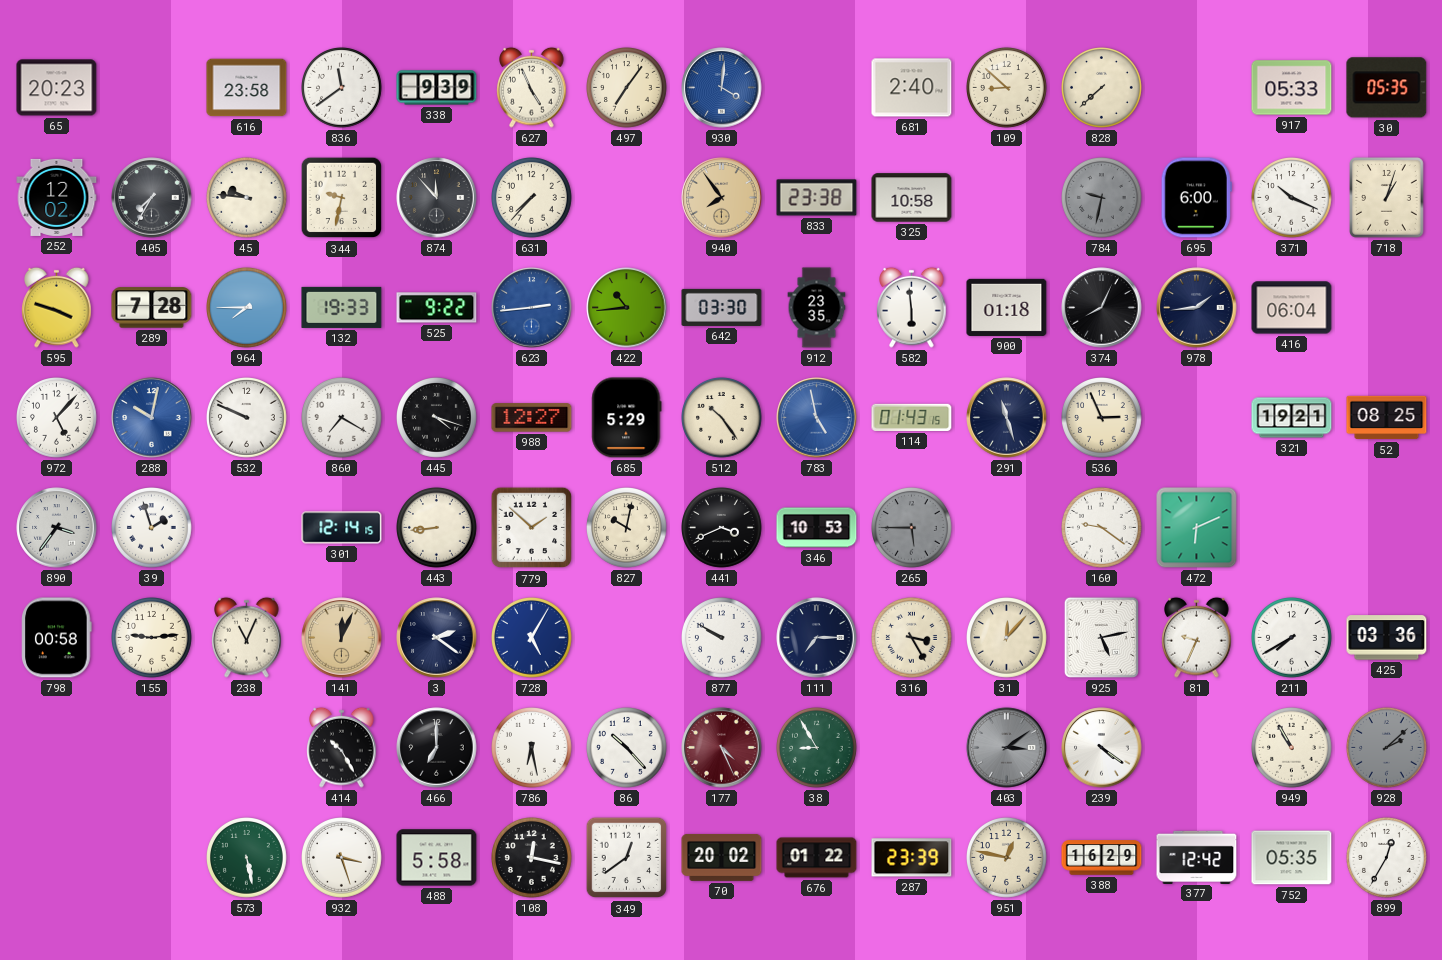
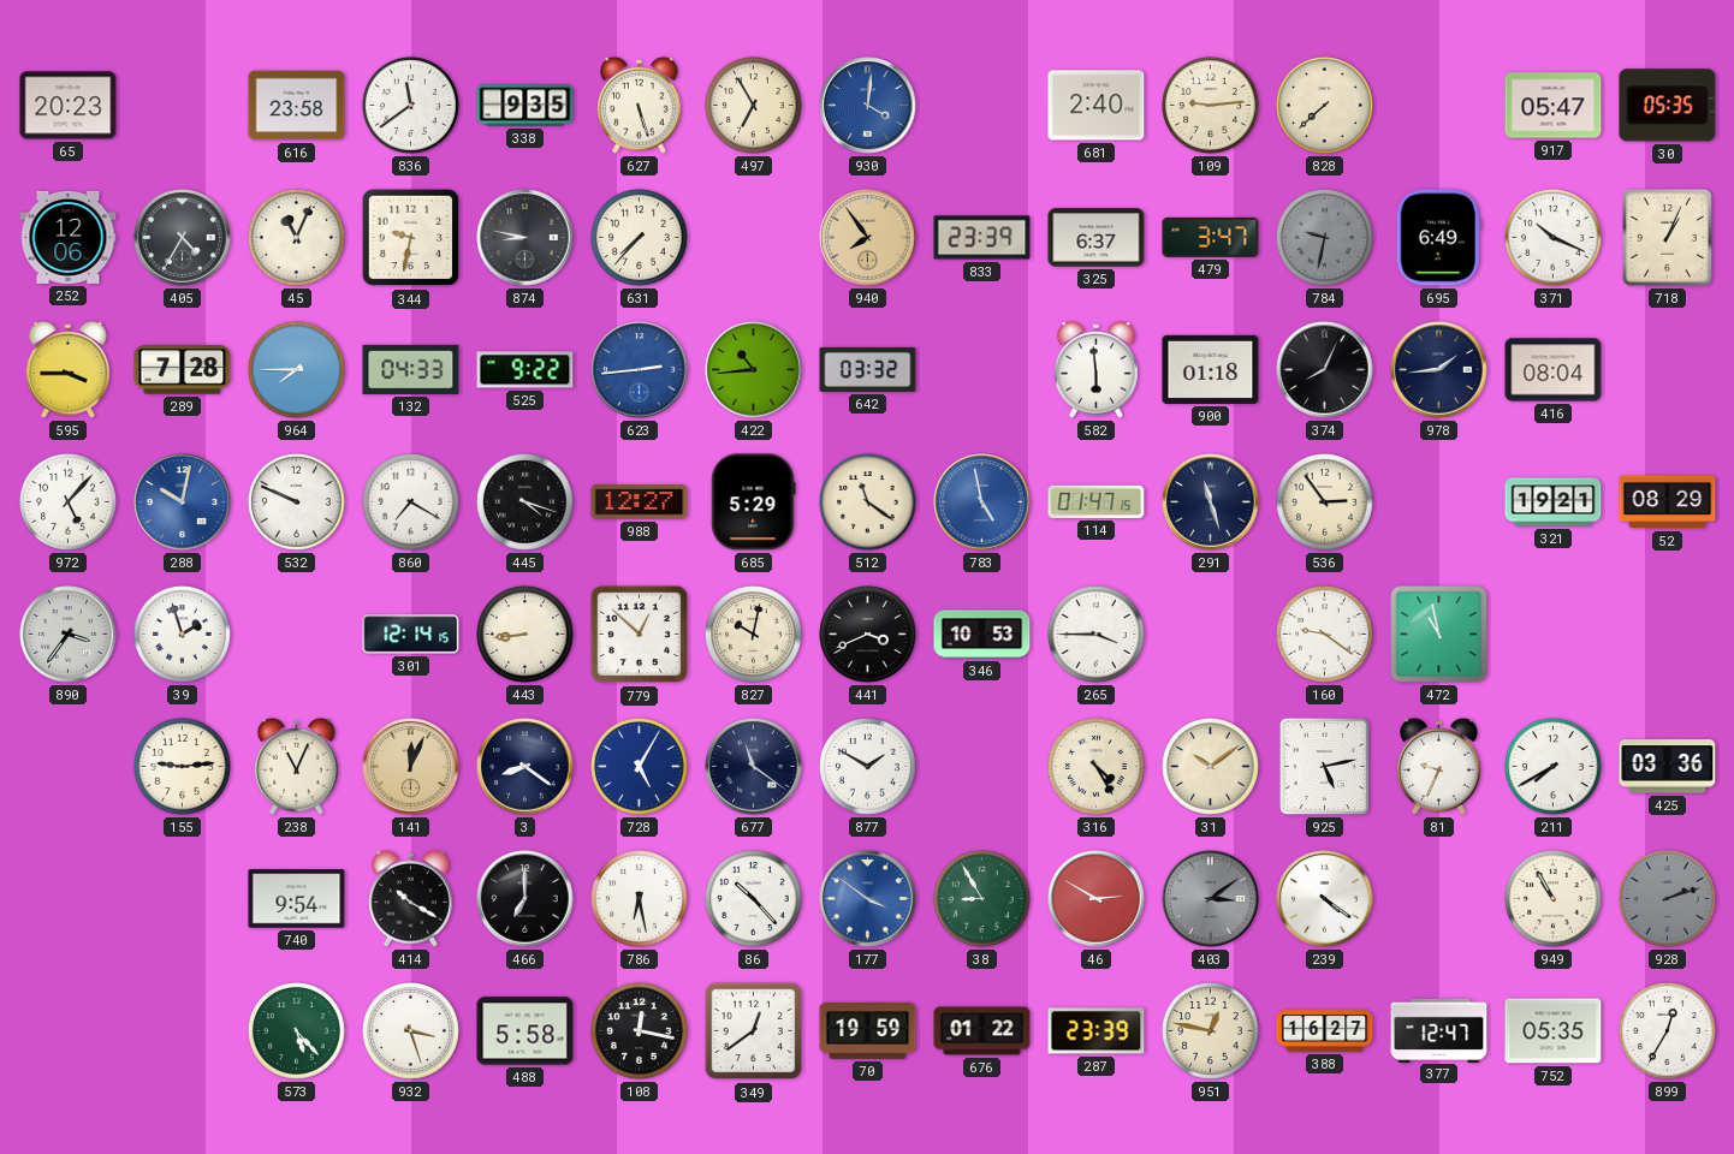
338: 9:39 -> 9:35
627: 4:56 -> 5:27
497: 7:06 -> 6:55
109: 8:52 -> 9:14
917: 05:33 -> 05:47
252: 12:02 -> 12:06
405: 7:35 -> 4:35
45: 9:46 -> 11:04
874: 11:53 -> 8:47
833: 23:38 -> 23:39
325: 10:58 -> 6:37
479: none -> 3:47
695: 6:00 -> 6:49
718: 1:03 -> 1:04
595: 3:48 -> 3:45
132: 19:33 -> 04:33
642: 03:30 -> 03:32
912: 23:35 -> none
416: 06:04 -> 08:04
512: 10:24 -> 11:21
114: 01:43 -> 01:47
536: 2:56 -> 2:54
52: 08:25 -> 08:29
779: 1:52 -> 12:52
265: 5:45 -> 3:45
265 dial: grey -> white
472: 6:11 -> 10:58
798: 00:58 -> none
3: 2:21 -> 8:21
677: none -> 11:21
877: 9:50 -> 1:50
111: 7:15 -> none
316: 3:25 -> 4:25
31: 12:07 -> 10:09
740: none -> 9:54
414: 10:25 -> 10:20
177: 4:26 -> 3:51
177 dial: burgundy -> blue
46: none -> 2:50
928: 2:08 -> 2:12
573: 5:28 -> 5:23
70: 20:02 -> 19:59
388: 16:29 -> 16:27
377: 12:42 -> 12:47
